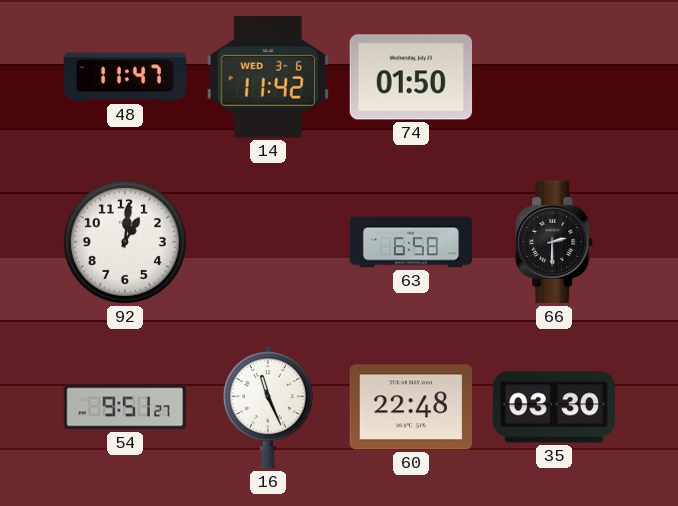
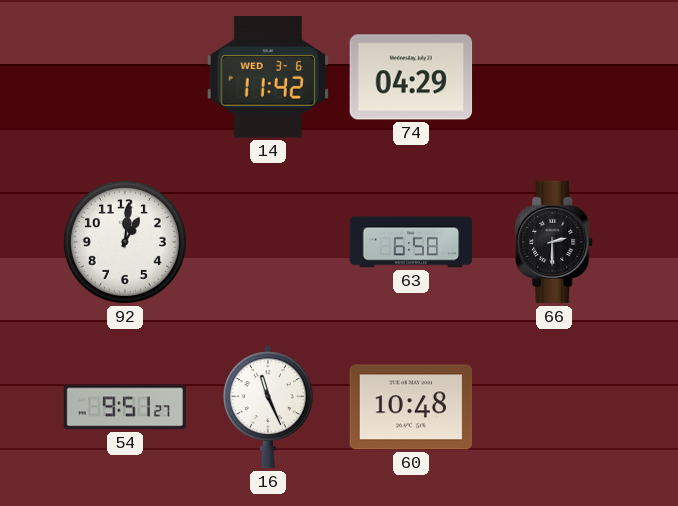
48: 11:47 -> none
74: 01:50 -> 04:29
60: 22:48 -> 10:48
35: 03:30 -> none
